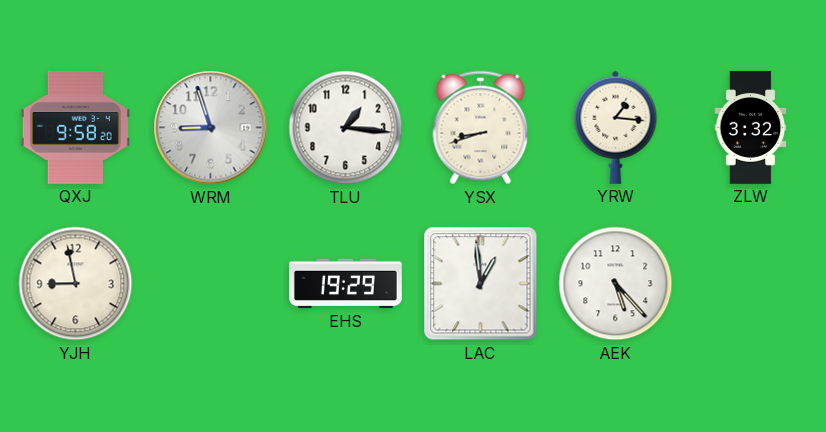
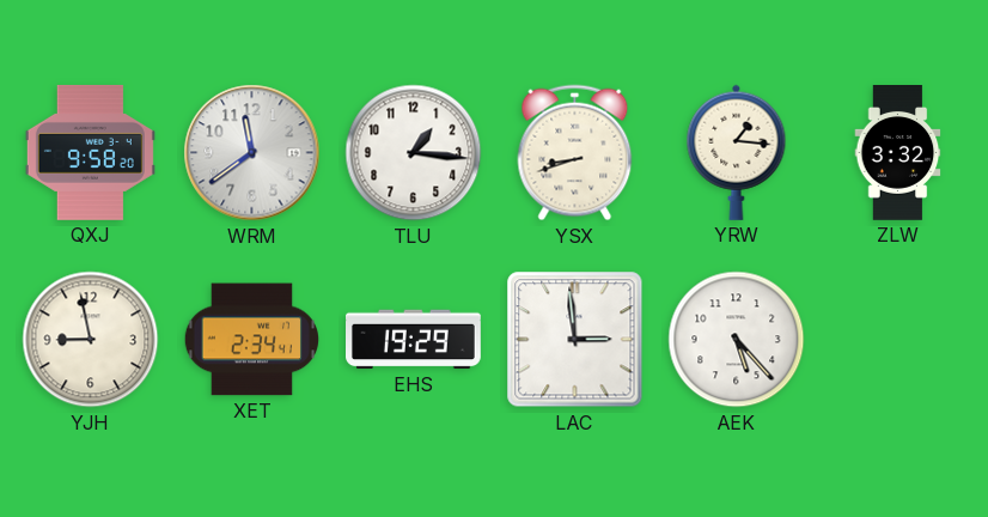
WRM: 8:57 -> 11:39
XET: none -> 2:34
LAC: 12:59 -> 2:59
